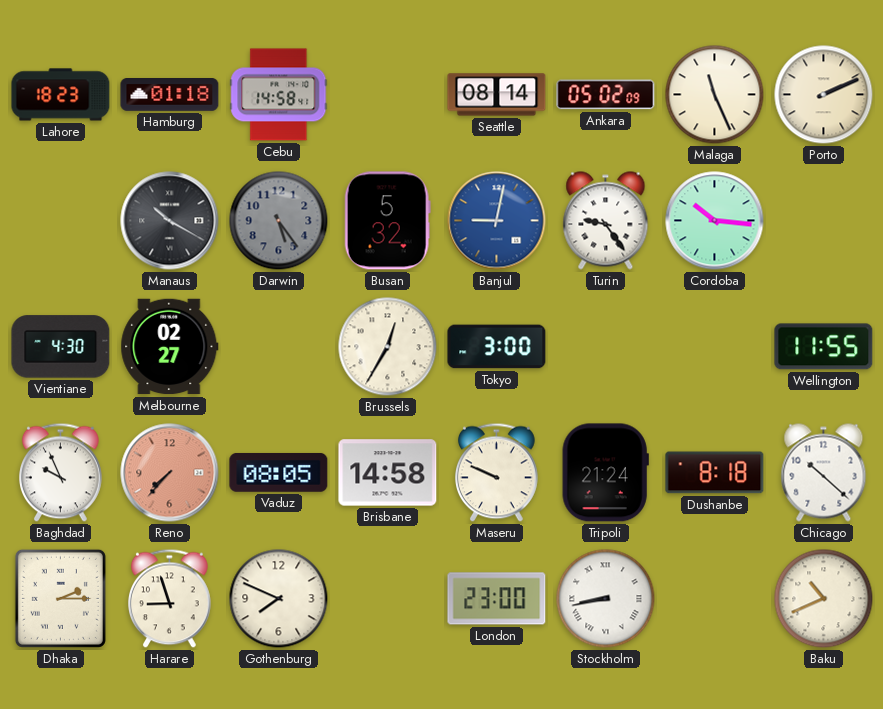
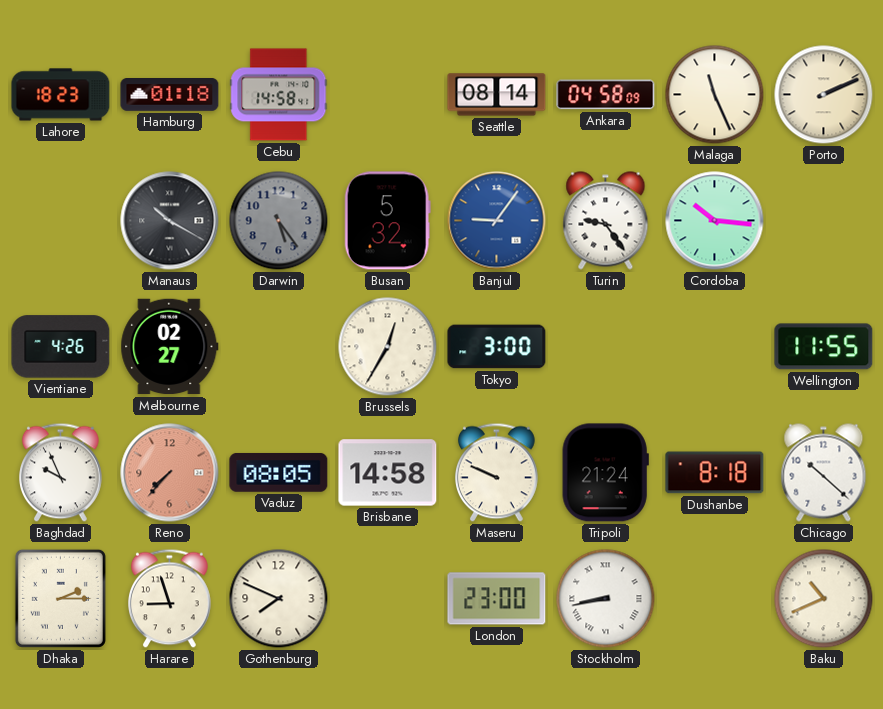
Ankara: 05:02 -> 04:58
Banjul: 9:02 -> 9:06
Vientiane: 4:30 -> 4:26
